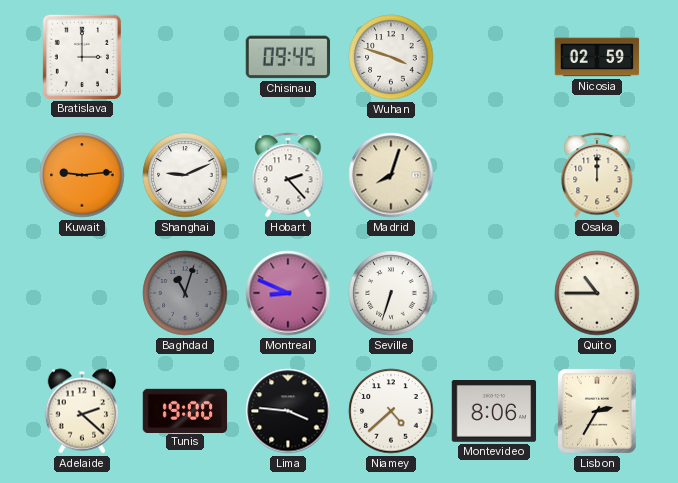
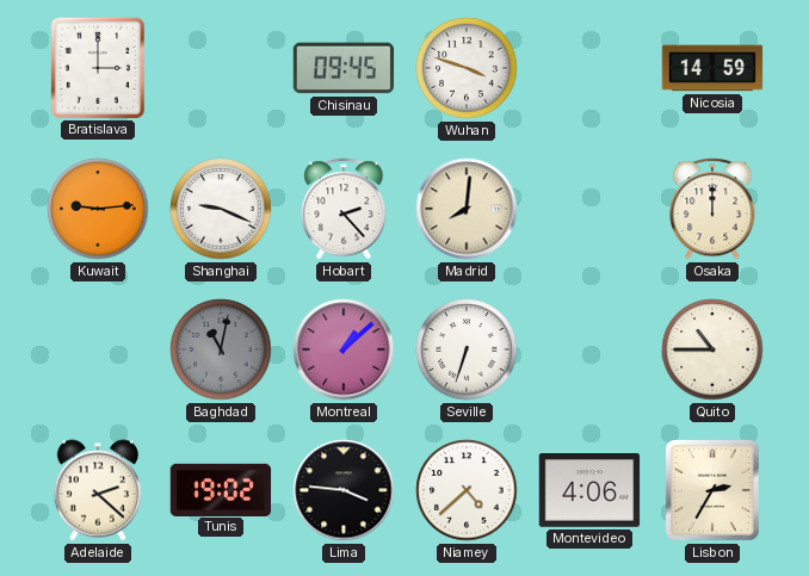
Nicosia: 02:59 -> 14:59
Shanghai: 9:11 -> 9:19
Madrid: 8:03 -> 8:01
Baghdad: 11:03 -> 11:02
Montreal: 8:49 -> 1:08
Tunis: 19:00 -> 19:02
Montevideo: 8:06 -> 4:06
